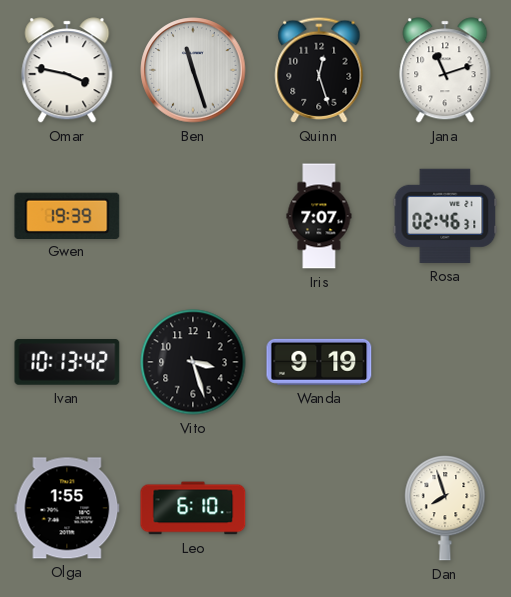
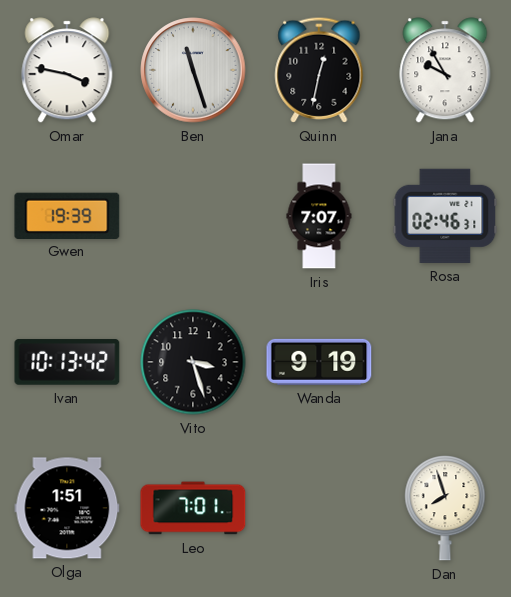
Quinn: 12:27 -> 12:32
Jana: 11:12 -> 9:55
Olga: 1:55 -> 1:51
Leo: 6:10 -> 7:01
